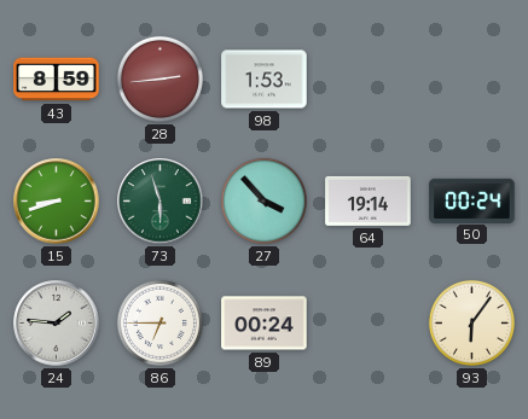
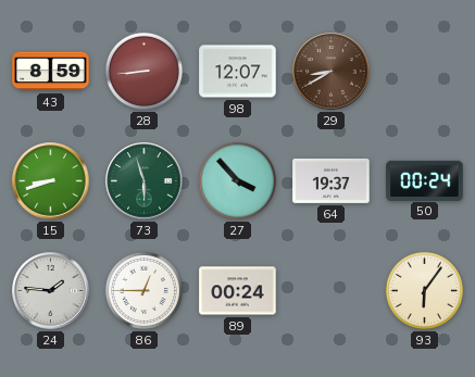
28: 2:44 -> 8:44
98: 1:53 -> 12:07
29: none -> 8:40
64: 19:14 -> 19:37
86: 6:45 -> 12:45
